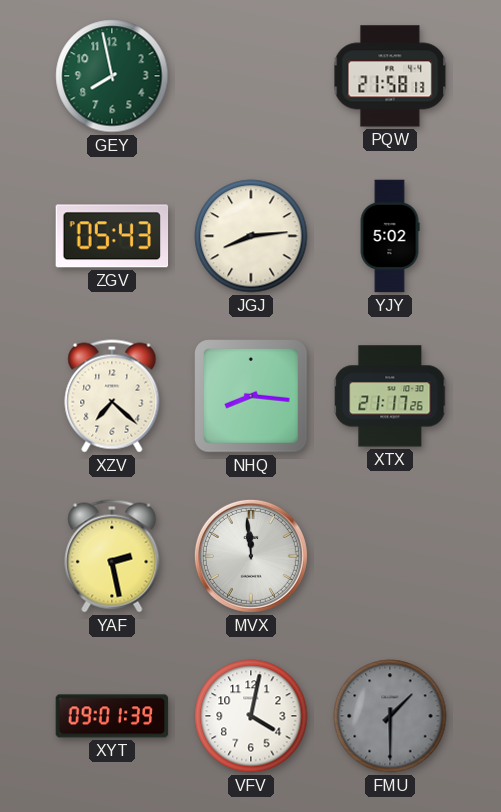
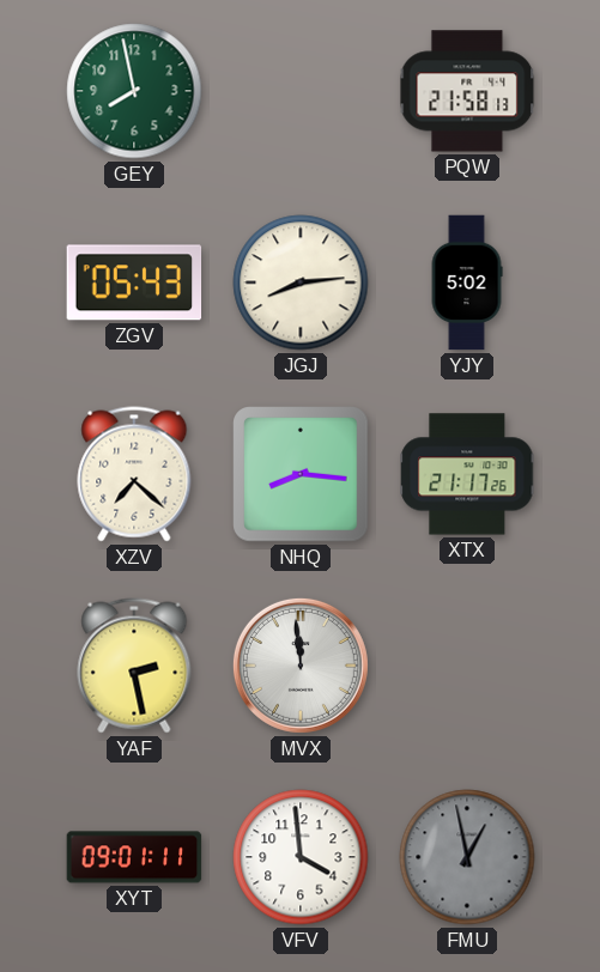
XYT: 09:01:39 -> 09:01:11
VFV: 4:02 -> 3:59
FMU: 1:30 -> 12:58
